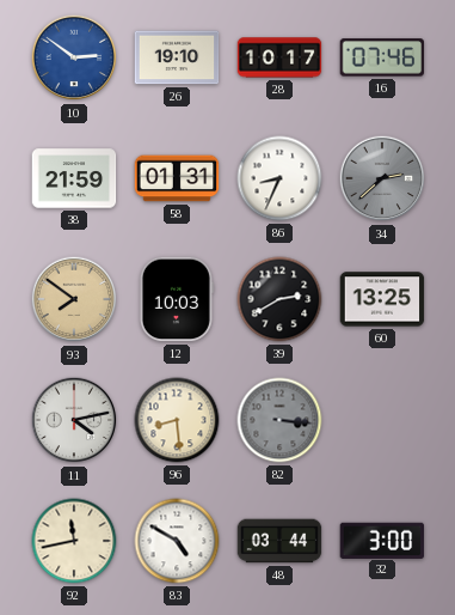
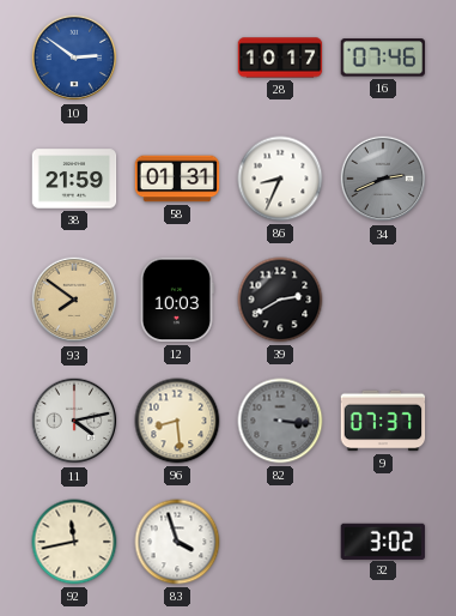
26: 19:10 -> none
34: 2:38 -> 2:41
60: 13:25 -> none
9: none -> 07:37
83: 4:50 -> 3:57
48: 03:44 -> none
32: 3:00 -> 3:02
